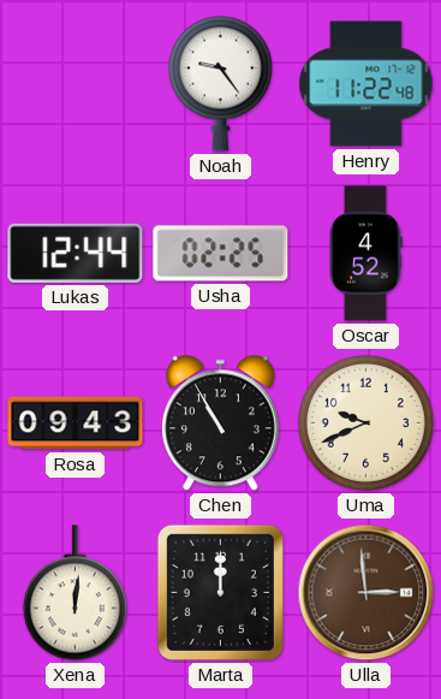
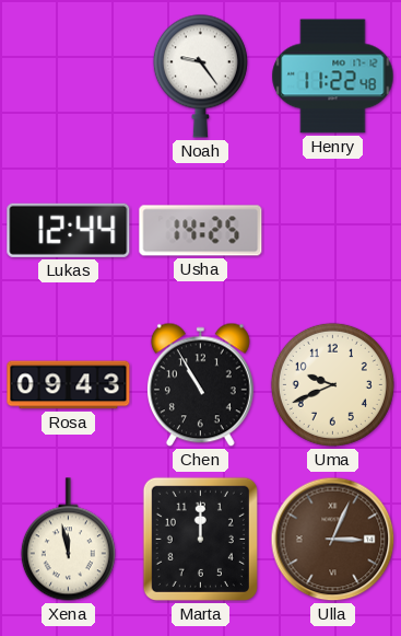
Usha: 02:25 -> 14:25
Oscar: 4:52 -> none
Xena: 12:01 -> 11:58
Ulla: 2:59 -> 3:04
